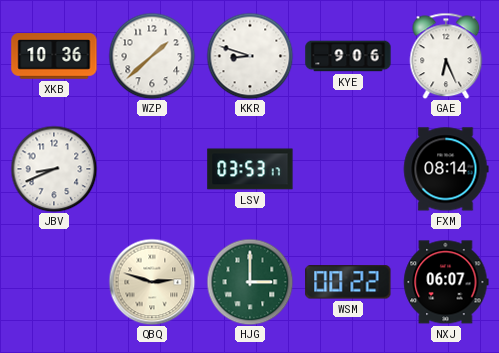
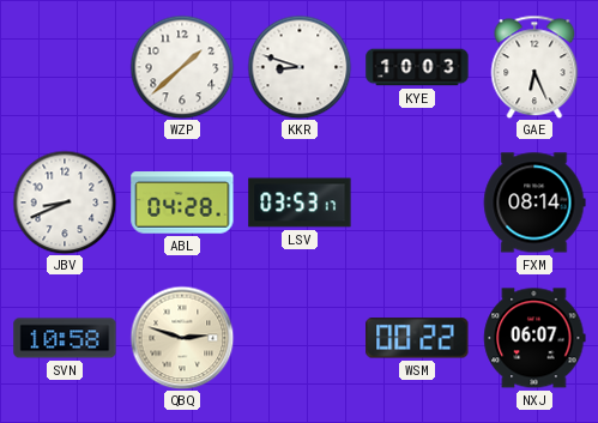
XKB: 10:36 -> none
KYE: 9:06 -> 10:03
ABL: none -> 04:28
SVN: none -> 10:58
HJG: 3:00 -> none
